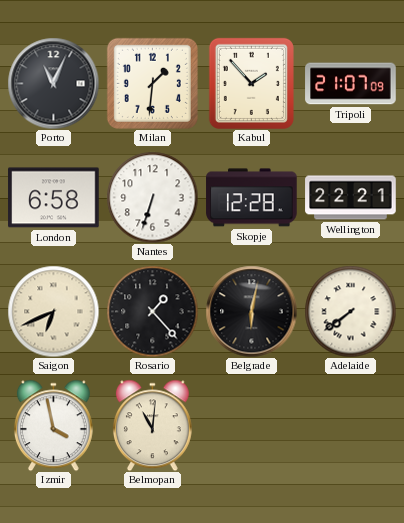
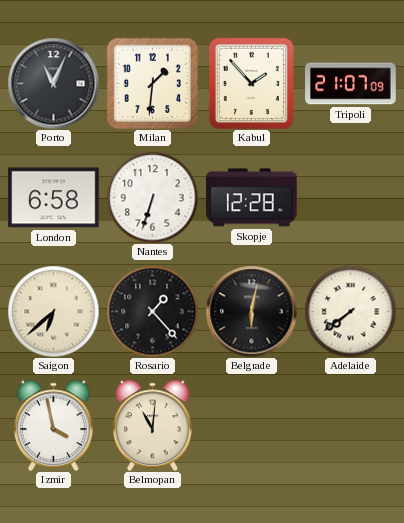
Wellington: 22:21 -> none
Saigon: 6:41 -> 6:38
